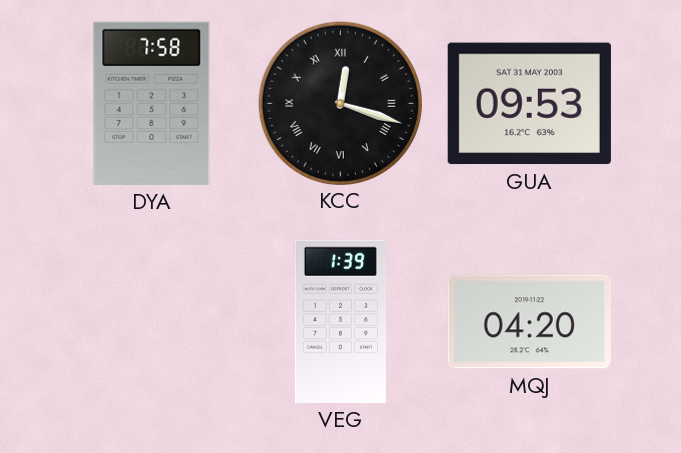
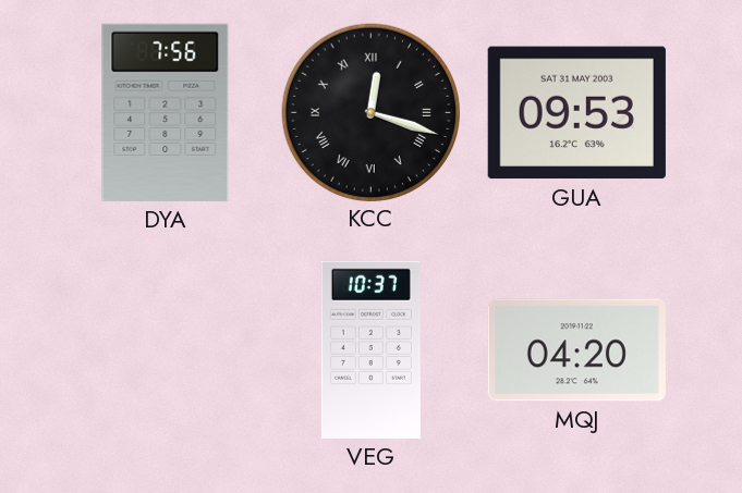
DYA: 7:58 -> 7:56
VEG: 1:39 -> 10:37
